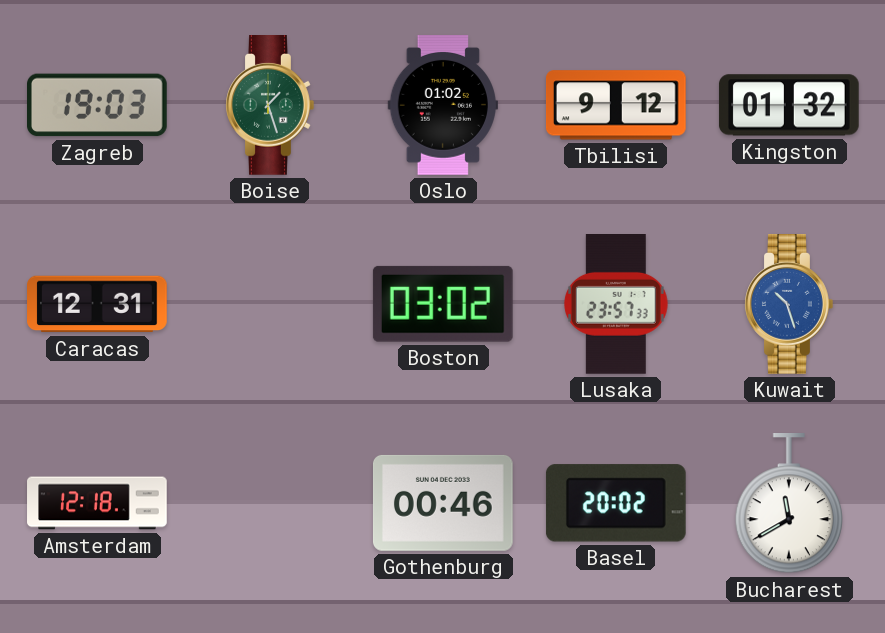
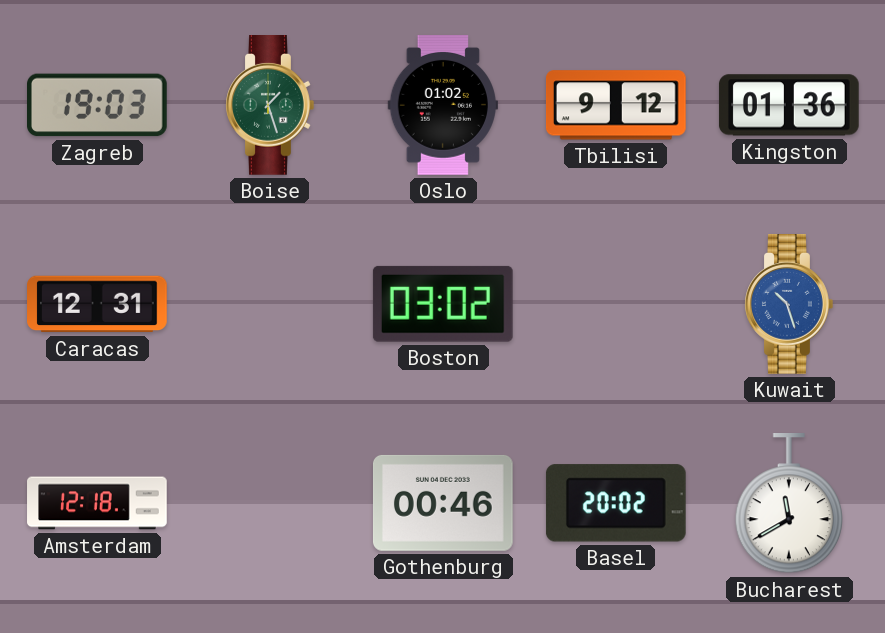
Kingston: 01:32 -> 01:36
Lusaka: 23:57 -> none
